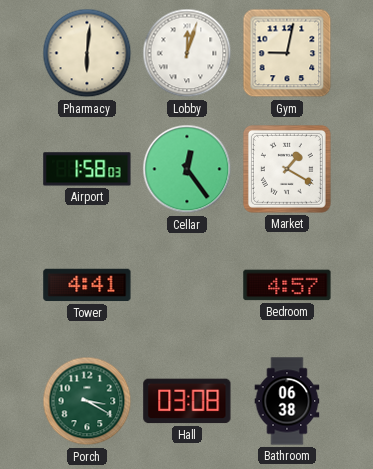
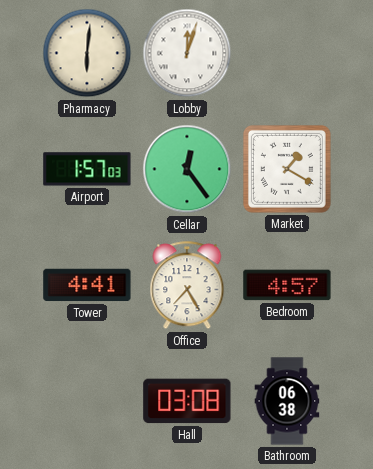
Gym: 9:02 -> none
Airport: 1:58 -> 1:57
Office: none -> 7:25
Porch: 3:20 -> none
